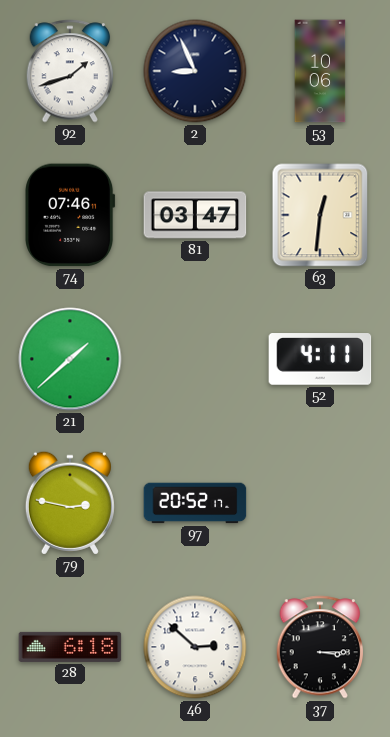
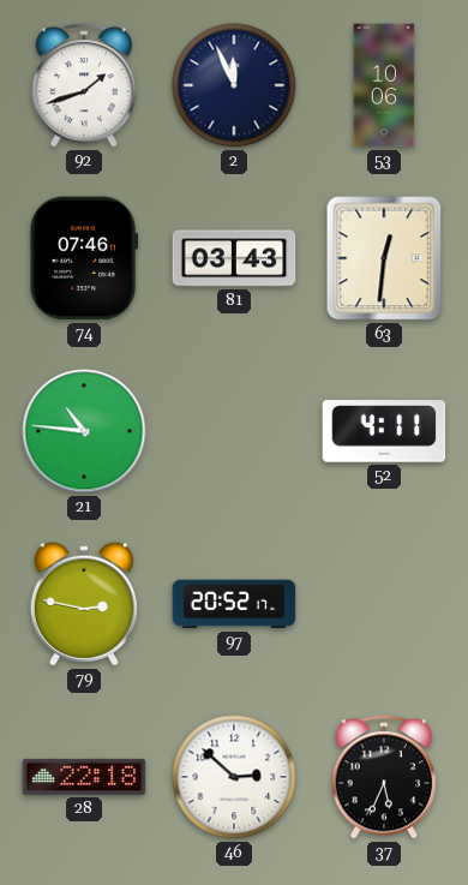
2: 8:56 -> 11:56
81: 03:47 -> 03:43
21: 1:38 -> 10:46
28: 6:18 -> 22:18
37: 3:15 -> 5:34
